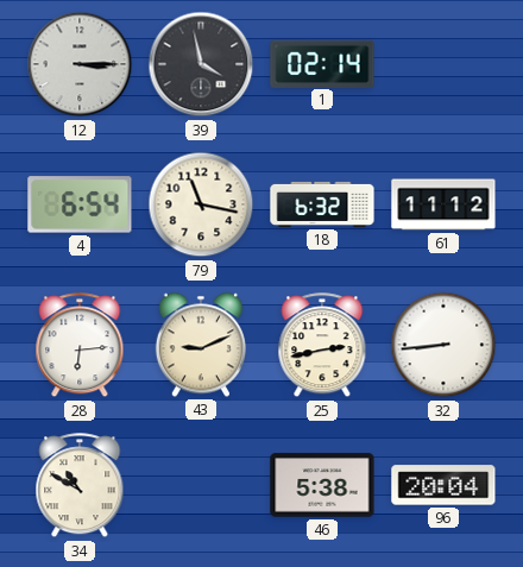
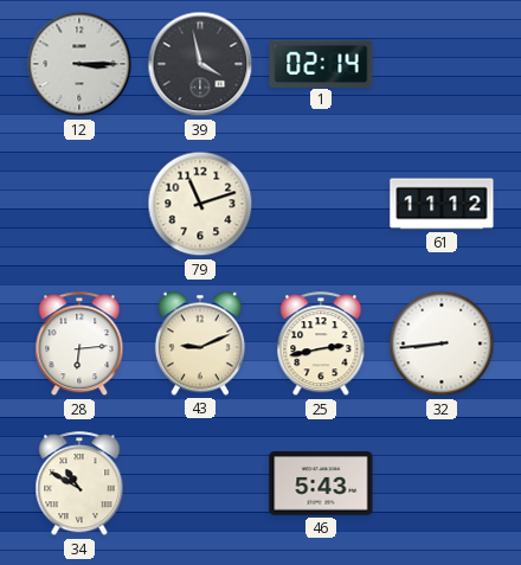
4: 6:54 -> none
79: 11:17 -> 11:12
18: 6:32 -> none
46: 5:38 -> 5:43
96: 20:04 -> none
